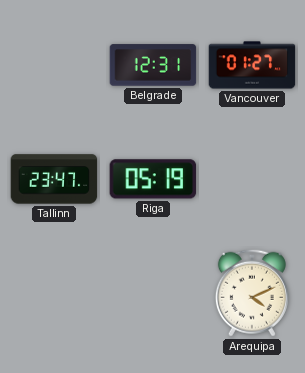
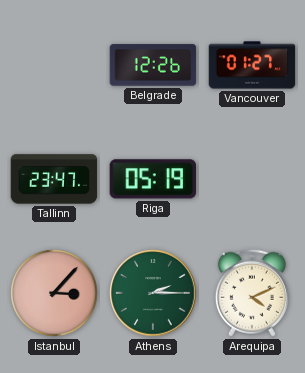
Belgrade: 12:31 -> 12:26
Istanbul: none -> 3:07
Athens: none -> 2:15
